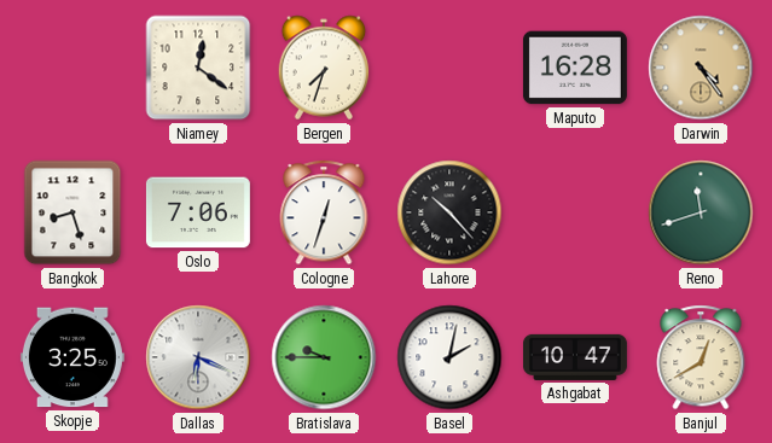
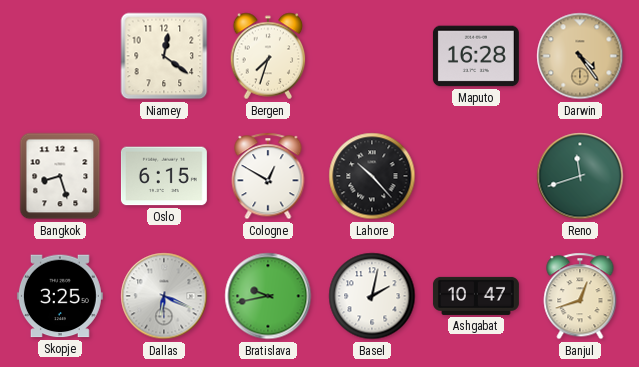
Oslo: 7:06 -> 6:15
Cologne: 12:33 -> 12:50
Bratislava: 9:45 -> 9:43
Banjul: 12:40 -> 12:42
